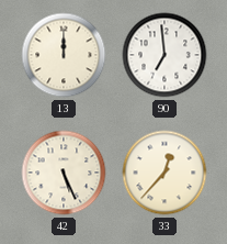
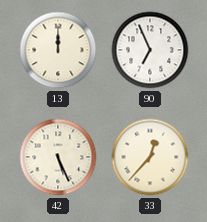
90: 6:59 -> 6:56
